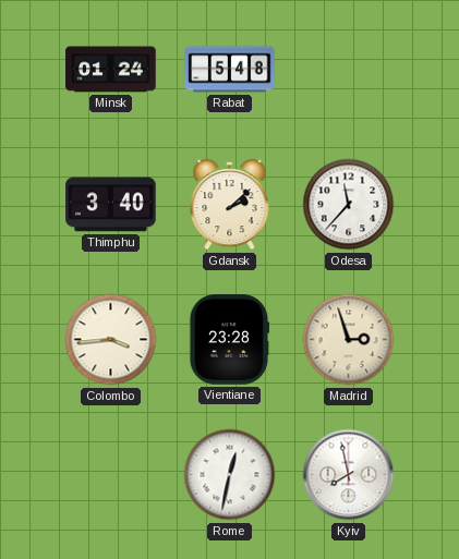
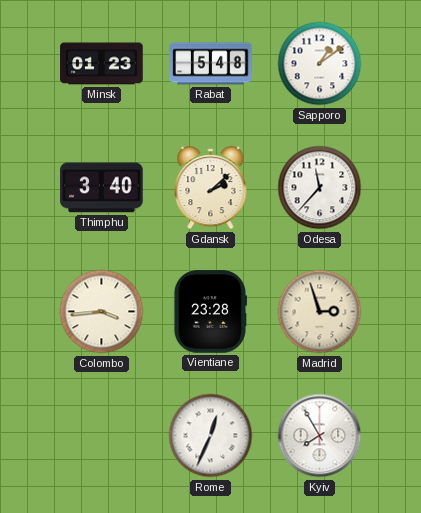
Minsk: 01:24 -> 01:23
Sapporo: none -> 1:09
Rome: 12:32 -> 12:34
Kyiv: 7:58 -> 7:55
